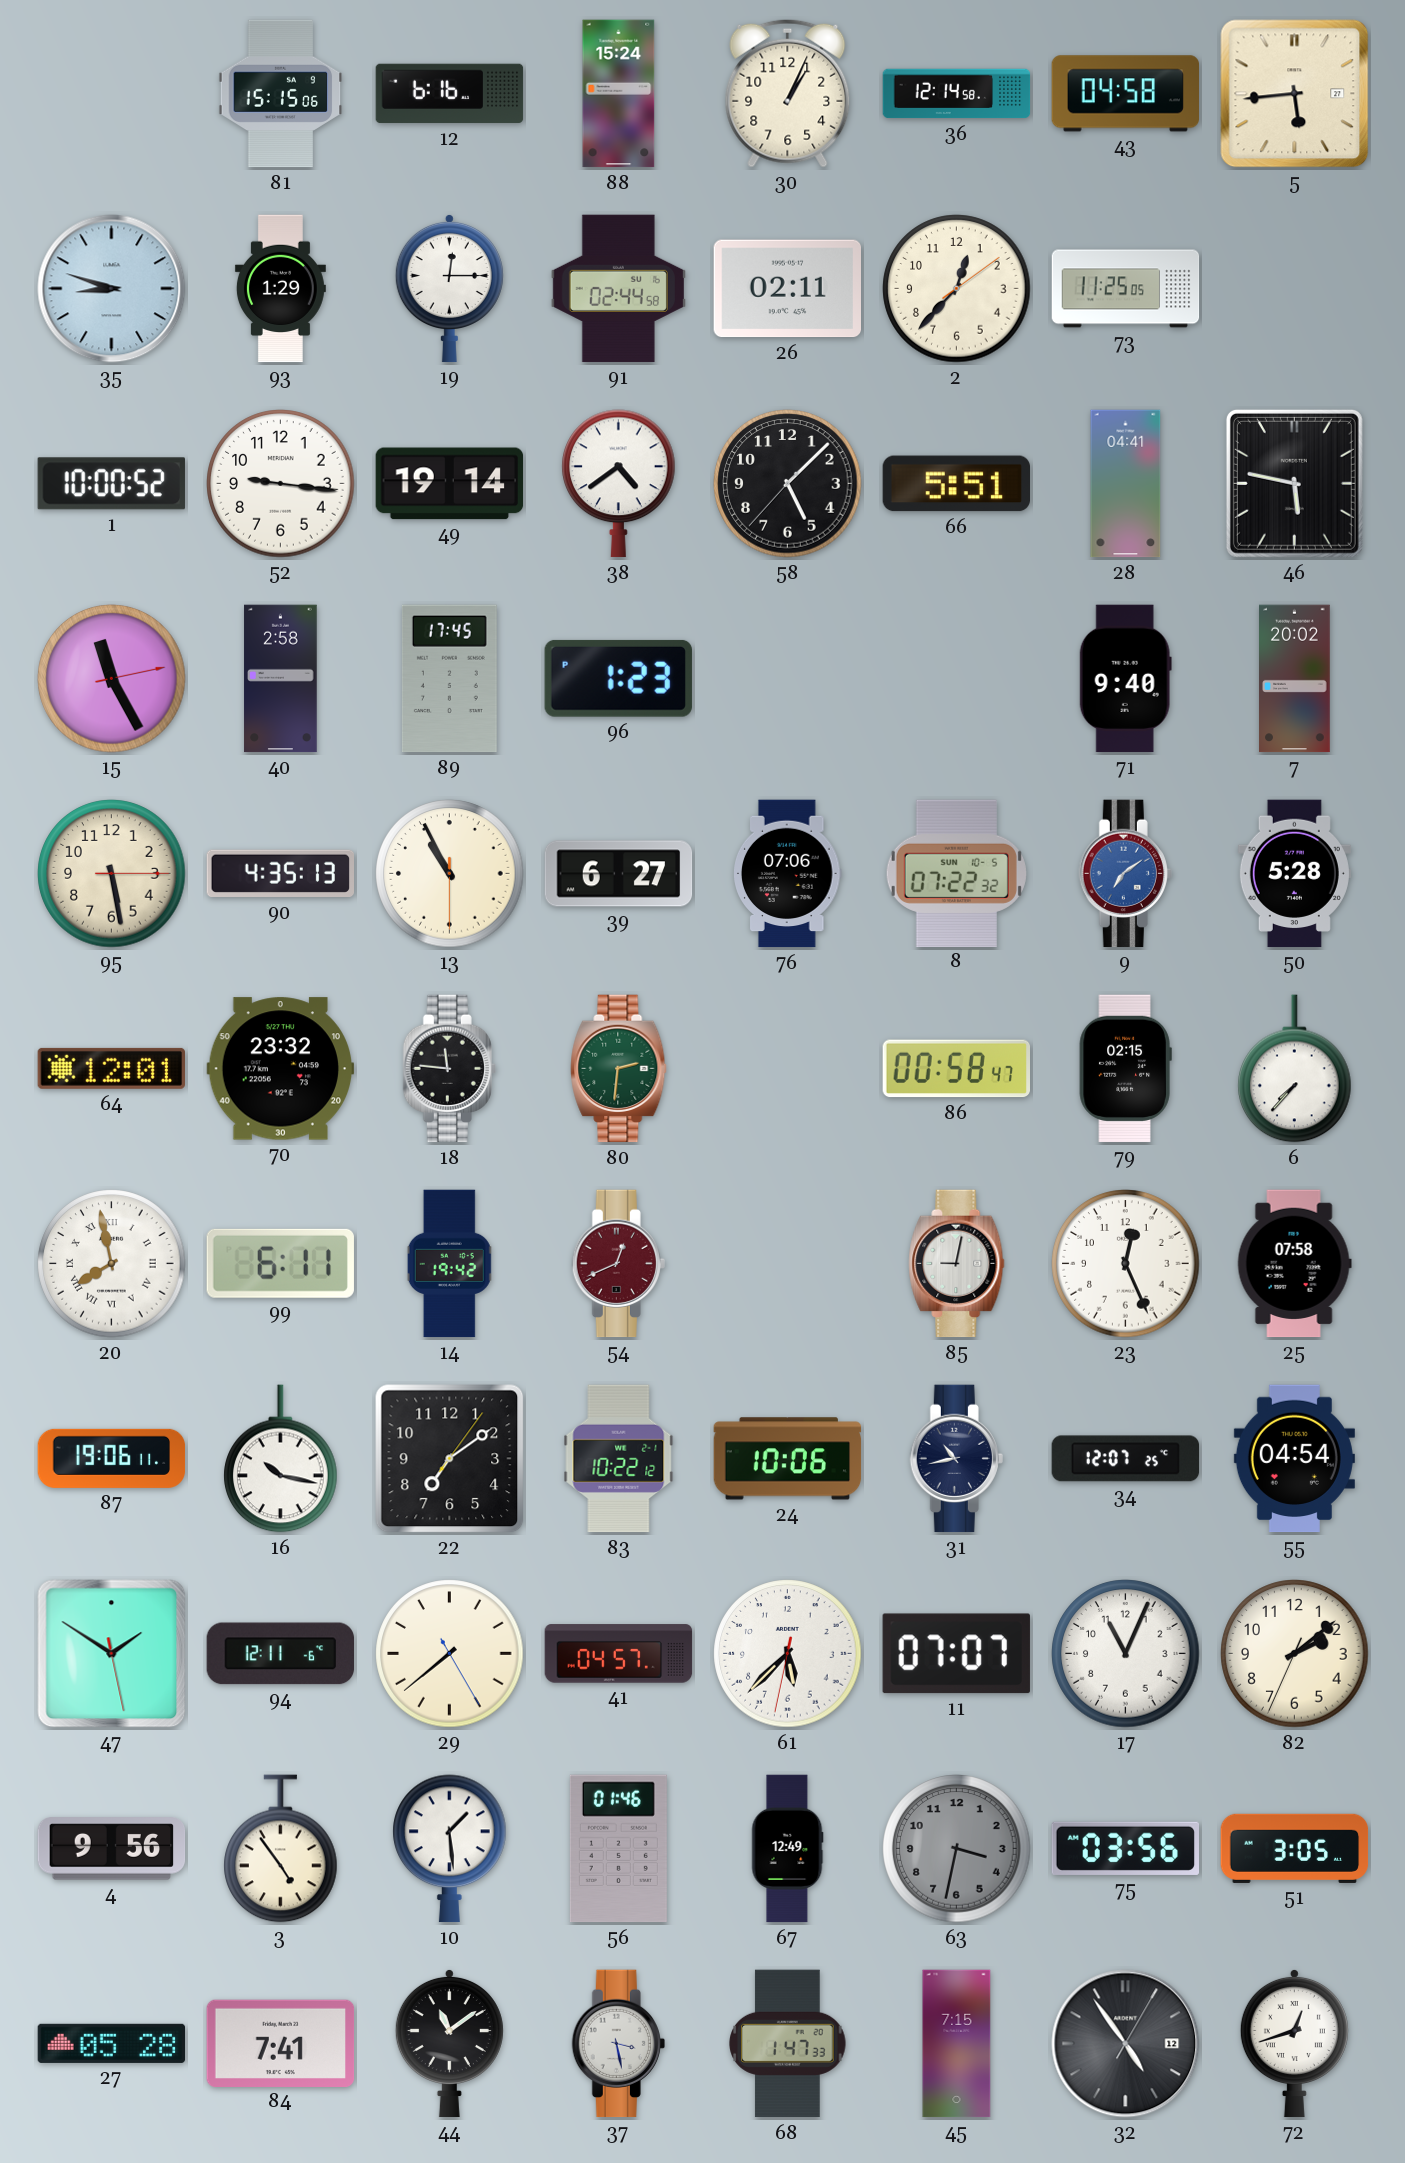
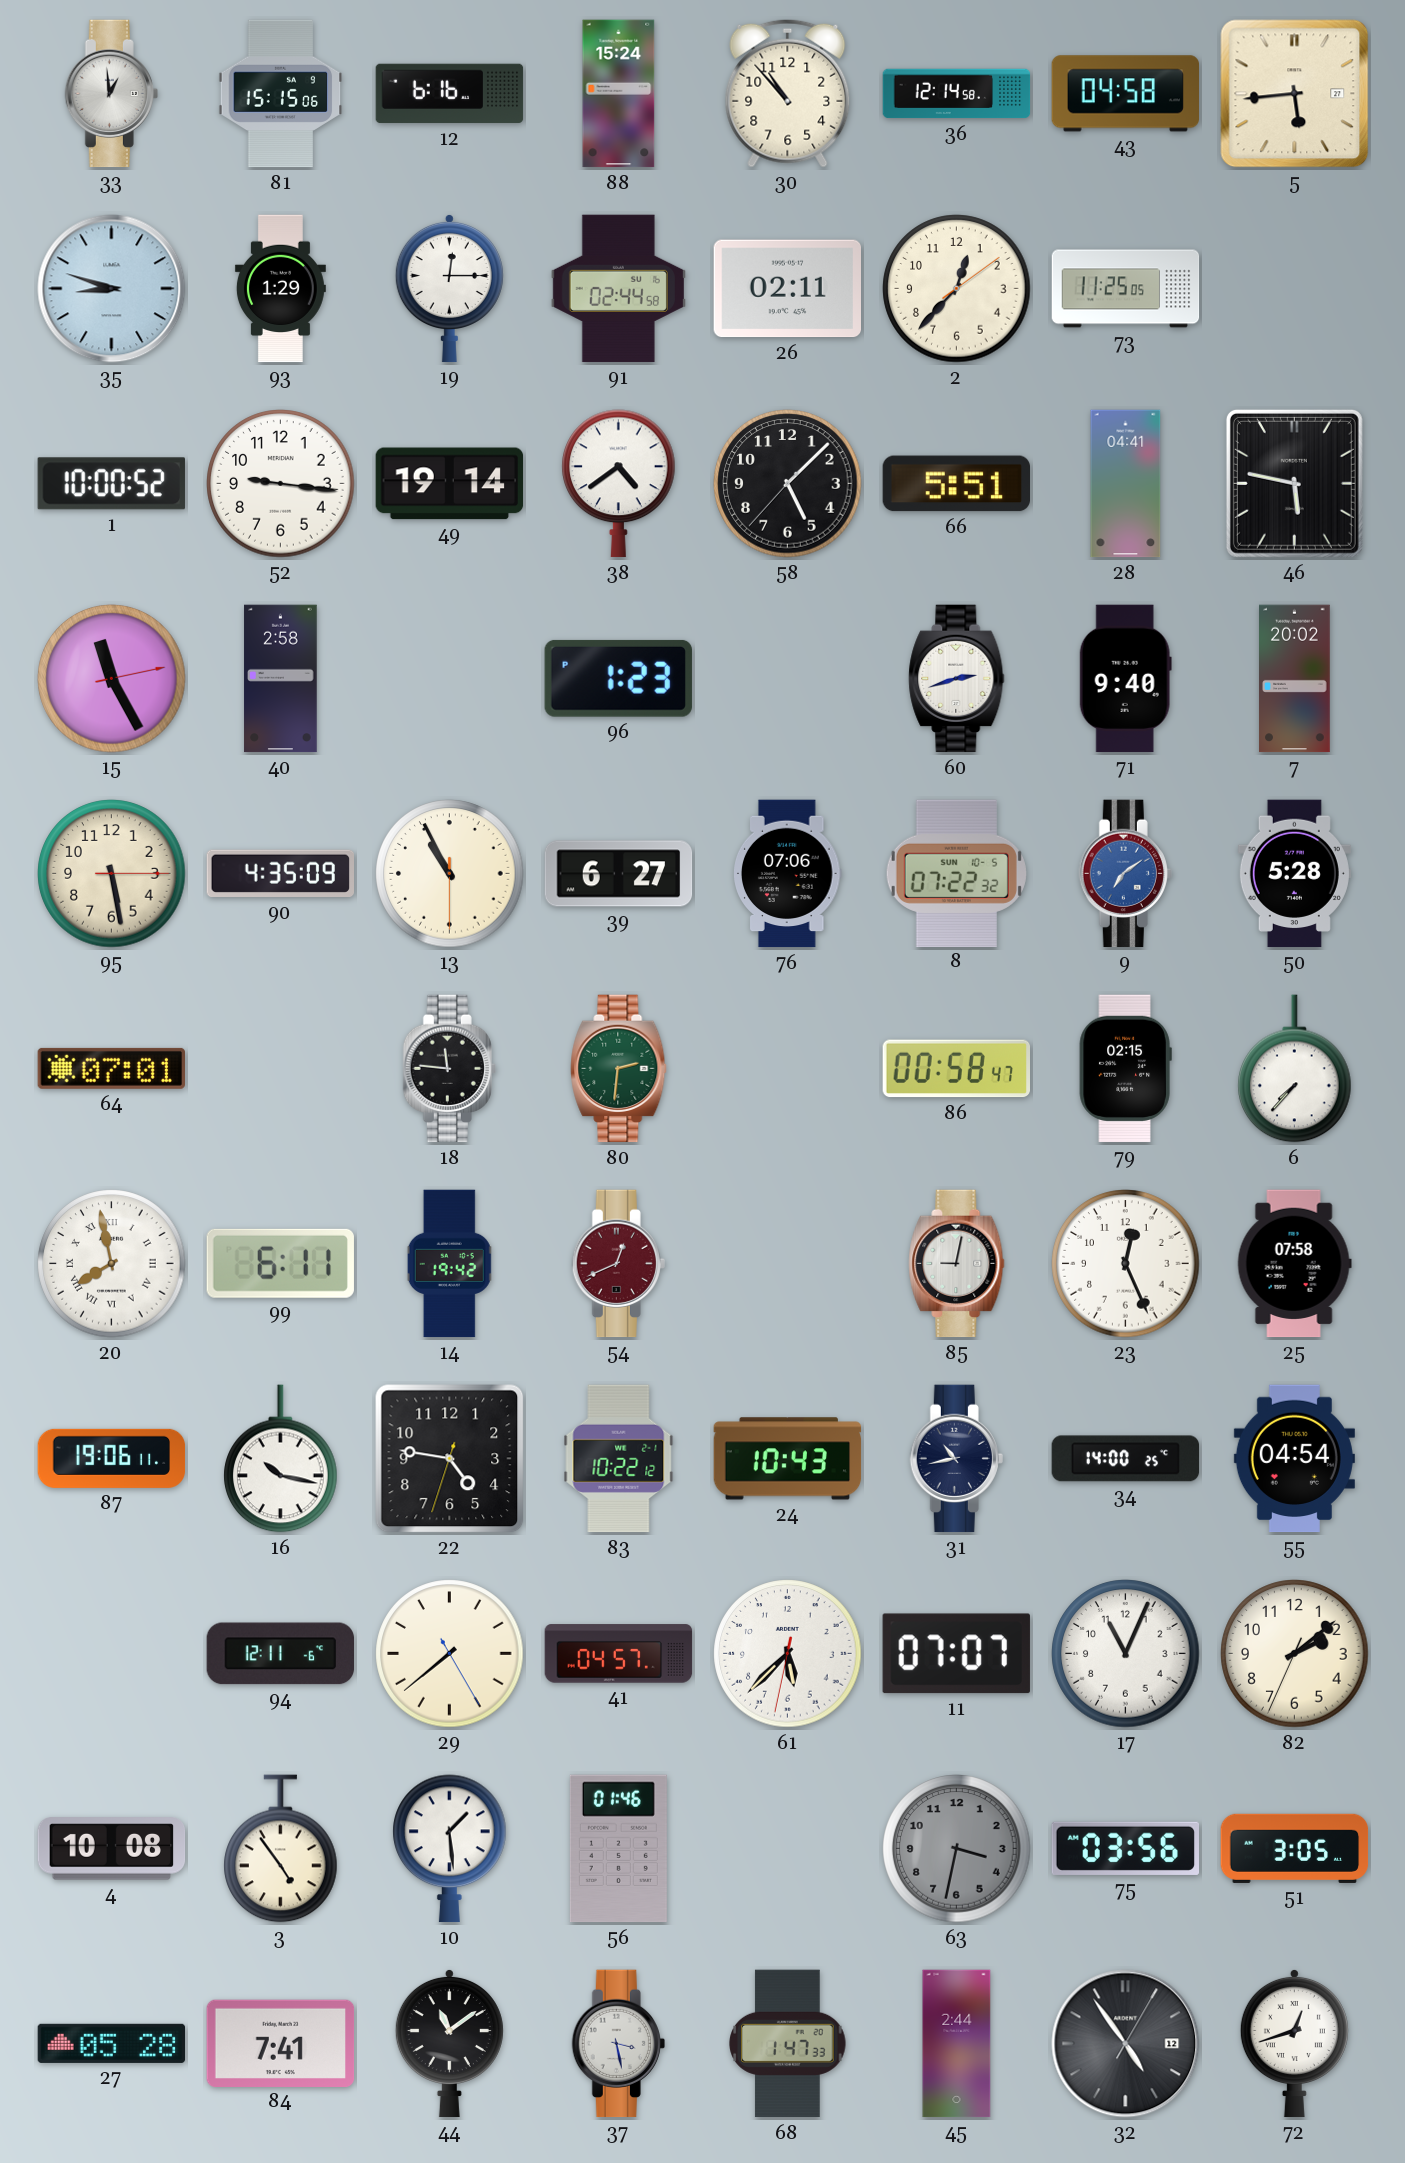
33: none -> 12:59
30: 1:04 -> 10:53
89: 17:45 -> none
60: none -> 2:42
90: 4:35:13 -> 4:35:09
64: 12:01 -> 07:01
70: 23:32 -> none
22: 7:09 -> 4:46
24: 10:06 -> 10:43
34: 12:07 -> 14:00
47: 1:50 -> none
4: 9:56 -> 10:08
67: 12:49 -> none
45: 7:15 -> 2:44
